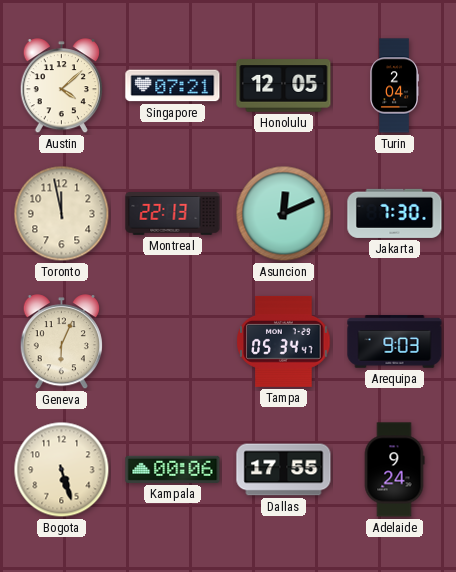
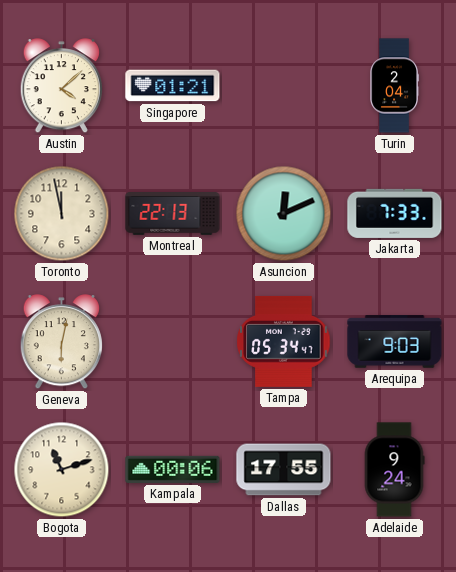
Singapore: 07:21 -> 01:21
Honolulu: 12:05 -> none
Jakarta: 7:30 -> 7:33
Geneva: 6:04 -> 6:02
Bogota: 5:27 -> 11:12
